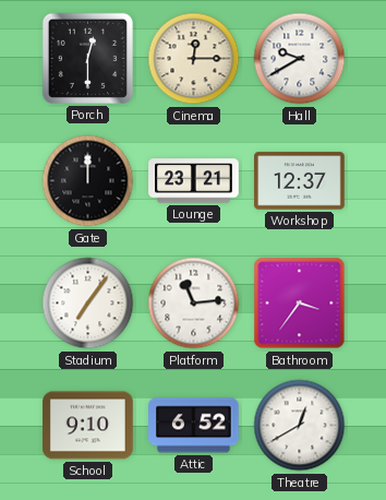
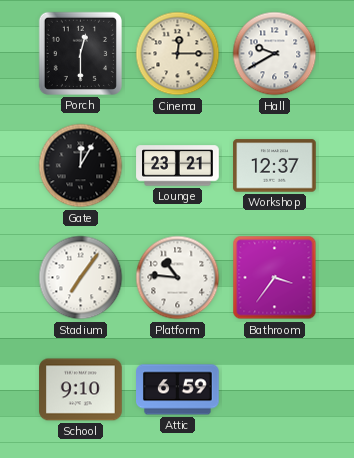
Gate: 12:00 -> 12:05
Platform: 11:14 -> 10:46
Attic: 6:52 -> 6:59
Theatre: 12:40 -> none
